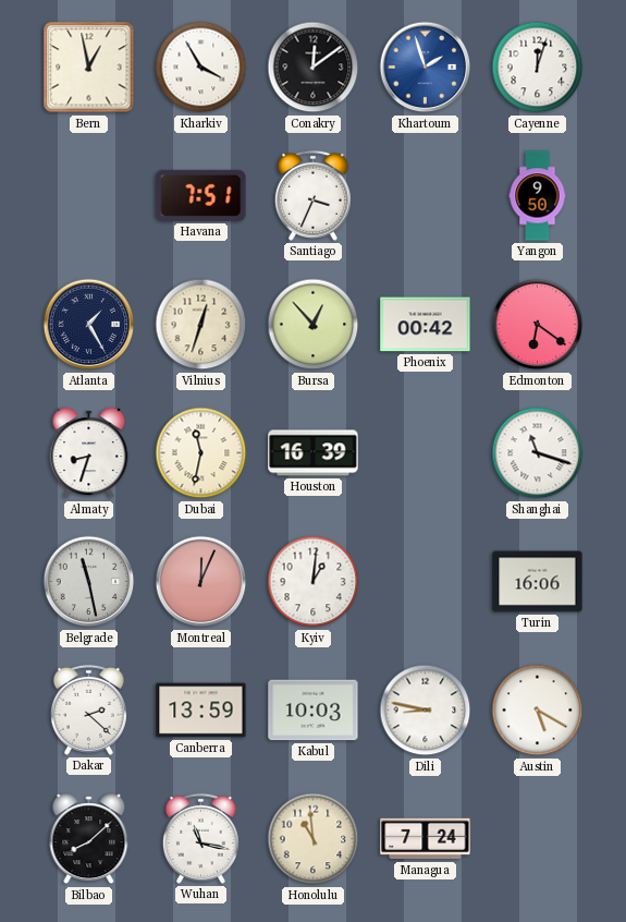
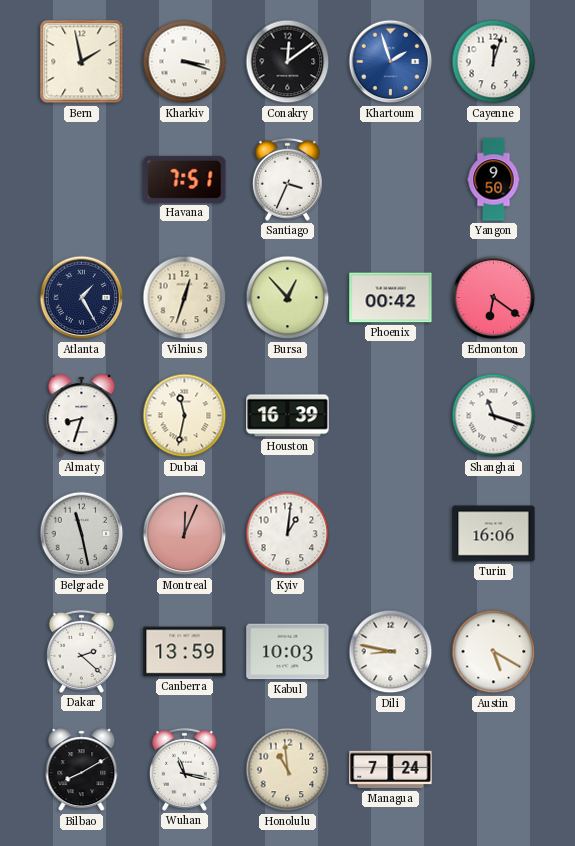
Bern: 12:58 -> 1:58
Kharkiv: 3:55 -> 3:18
Bilbao: 8:08 -> 8:10
